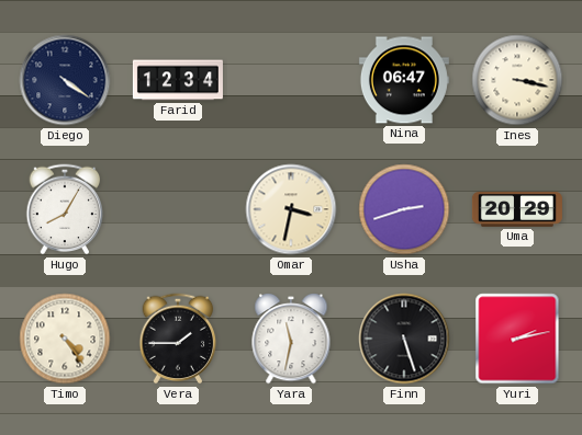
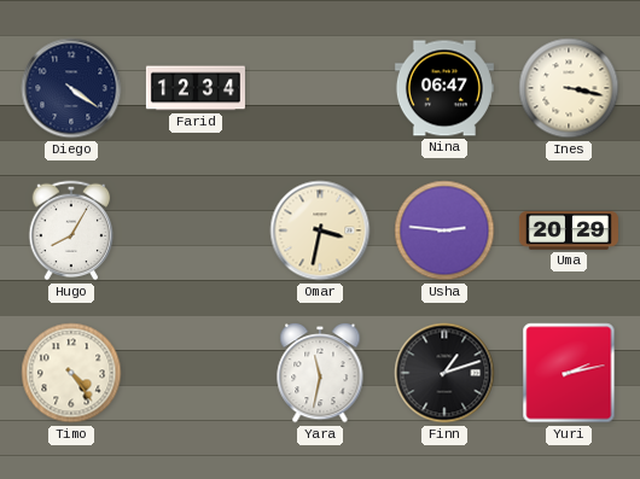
Usha: 2:42 -> 2:46
Vera: 1:45 -> none
Finn: 5:27 -> 1:12
